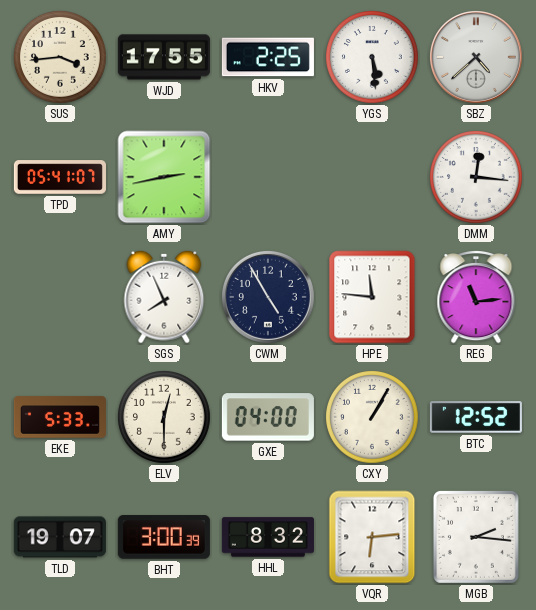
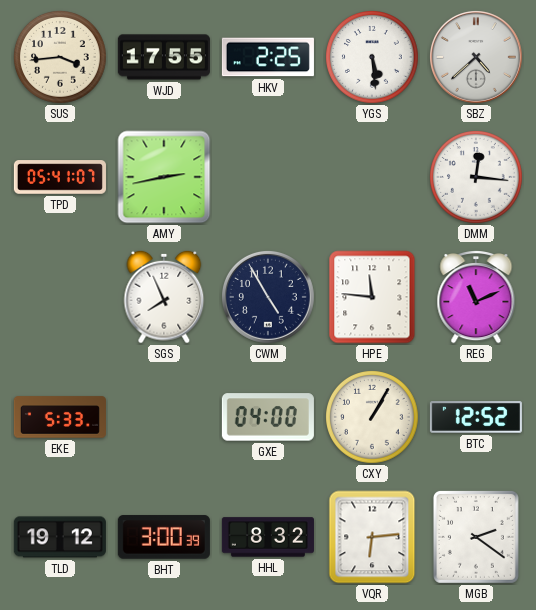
REG: 11:14 -> 11:11
ELV: 12:30 -> none
TLD: 19:07 -> 19:12
MGB: 2:16 -> 2:21
